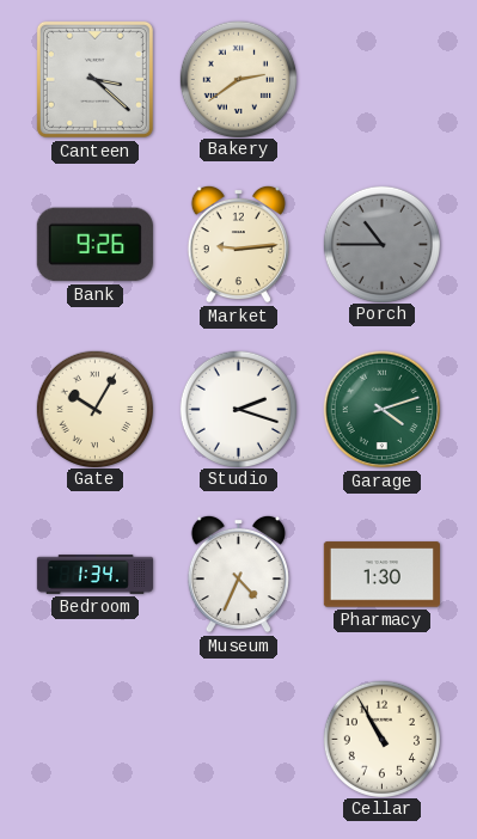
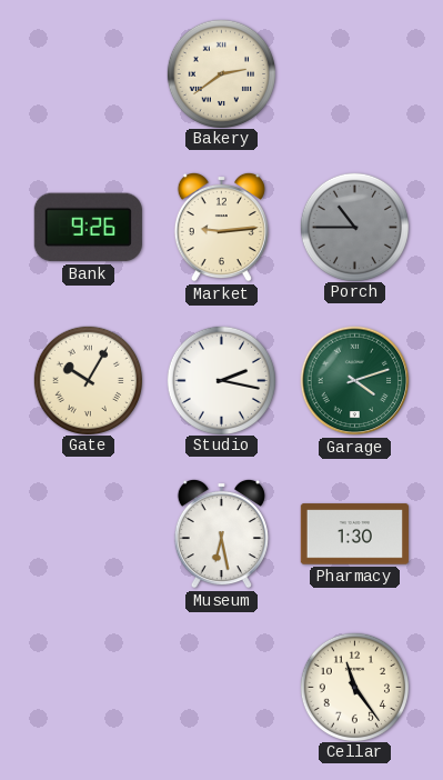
Canteen: 3:22 -> none
Studio: 2:18 -> 2:17
Bedroom: 1:34 -> none
Museum: 4:34 -> 6:28
Cellar: 10:55 -> 11:24
